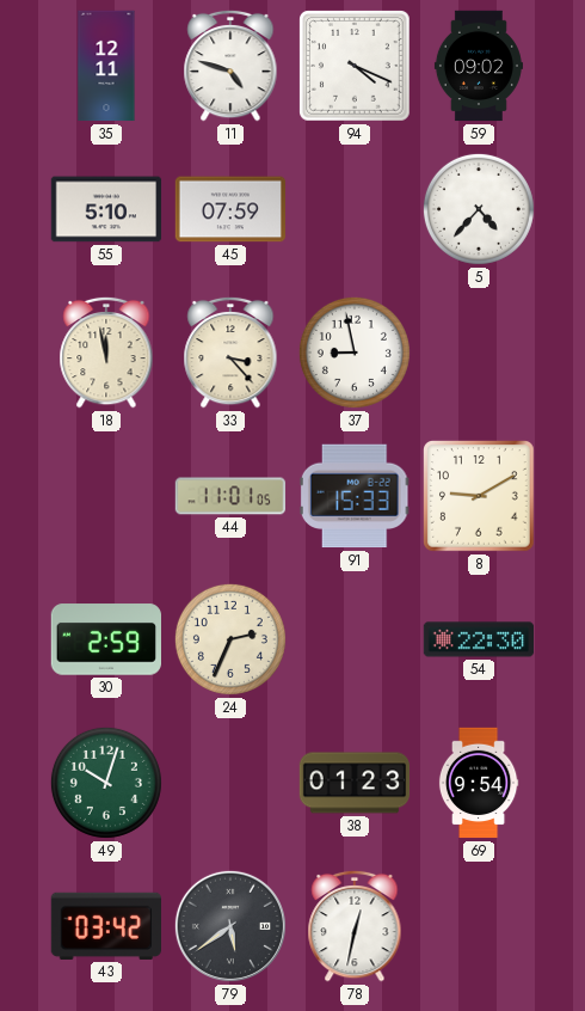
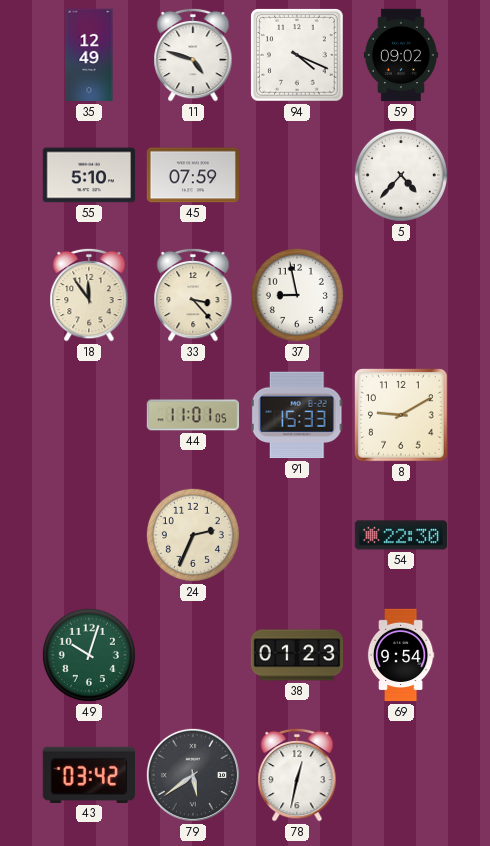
35: 12:11 -> 12:49
18: 11:58 -> 11:54
30: 2:59 -> none
